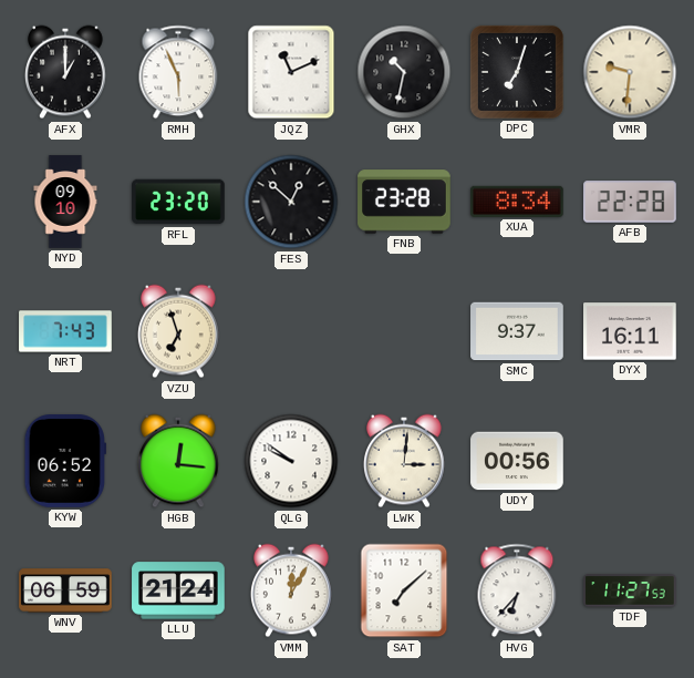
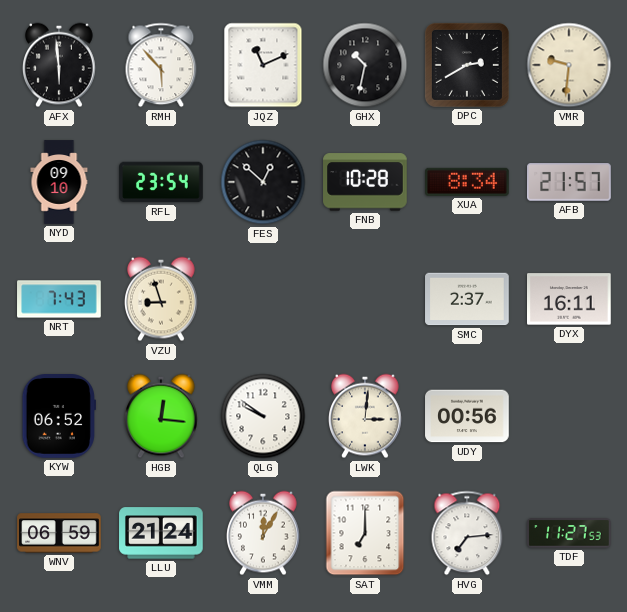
AFX: 1:00 -> 5:59
RMH: 5:56 -> 5:53
DPC: 7:03 -> 2:40
RFL: 23:20 -> 23:54
FNB: 23:28 -> 10:28
AFB: 22:28 -> 21:57
VZU: 6:57 -> 8:57
SMC: 9:37 -> 2:37
SAT: 7:08 -> 7:00
HVG: 6:37 -> 7:14
